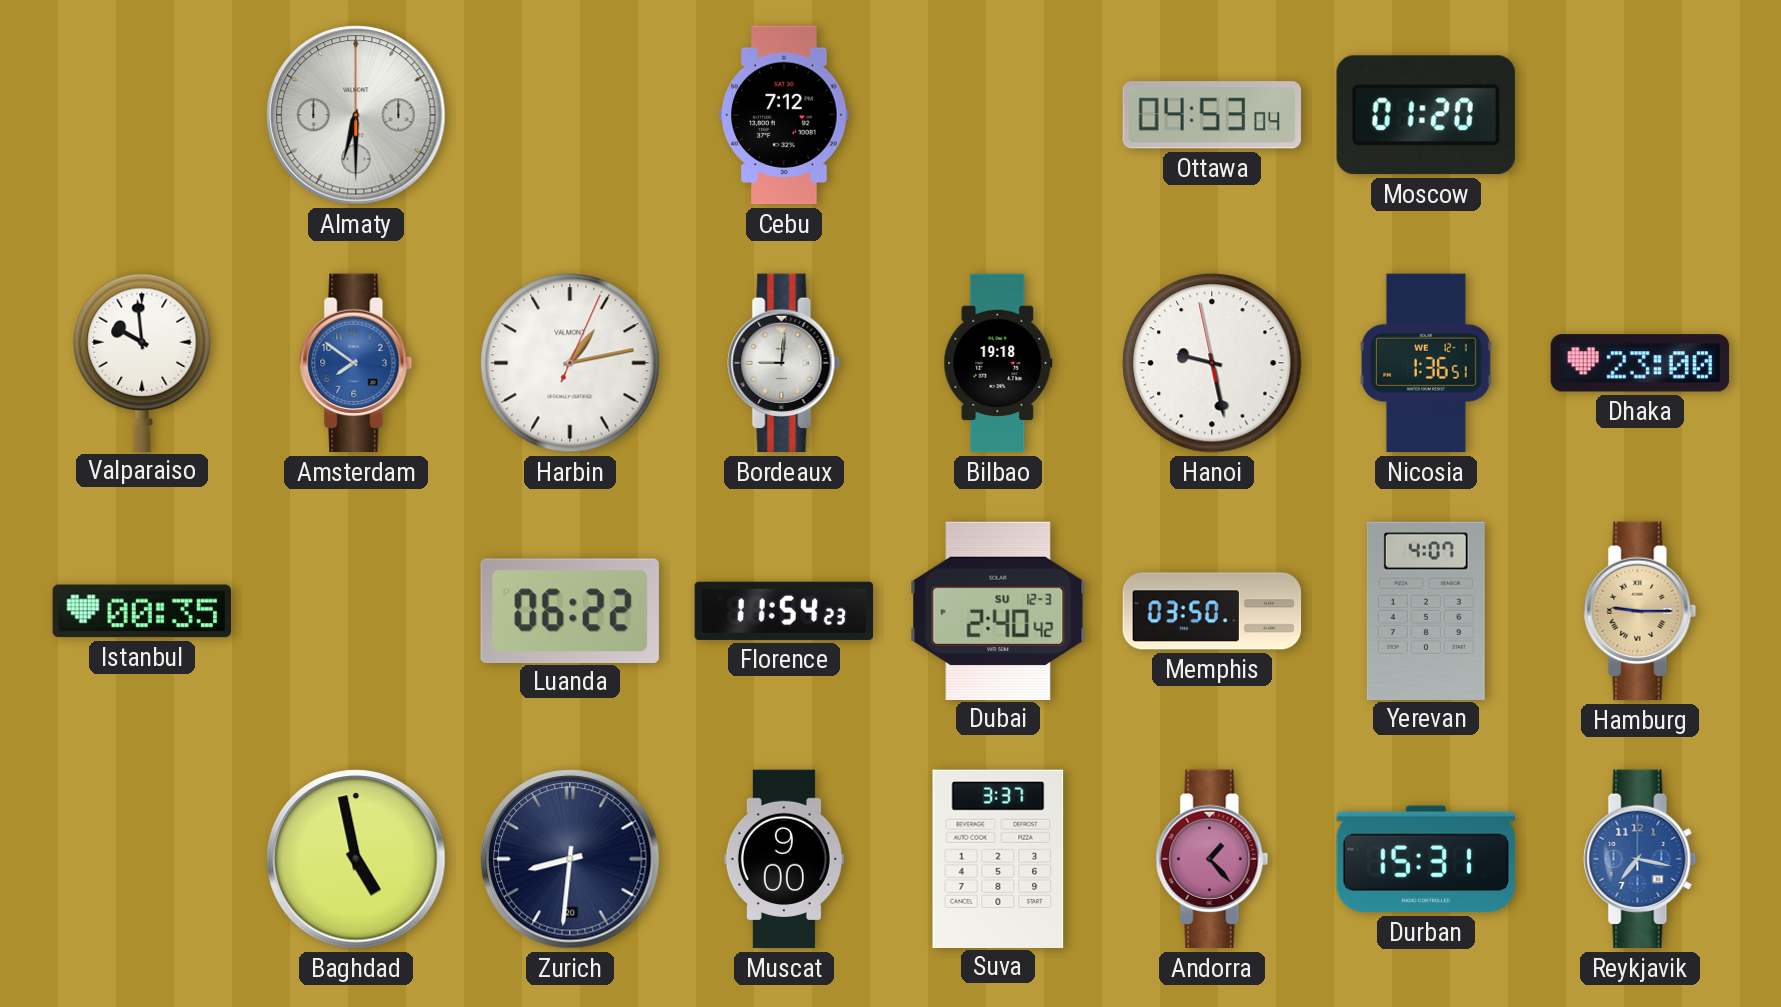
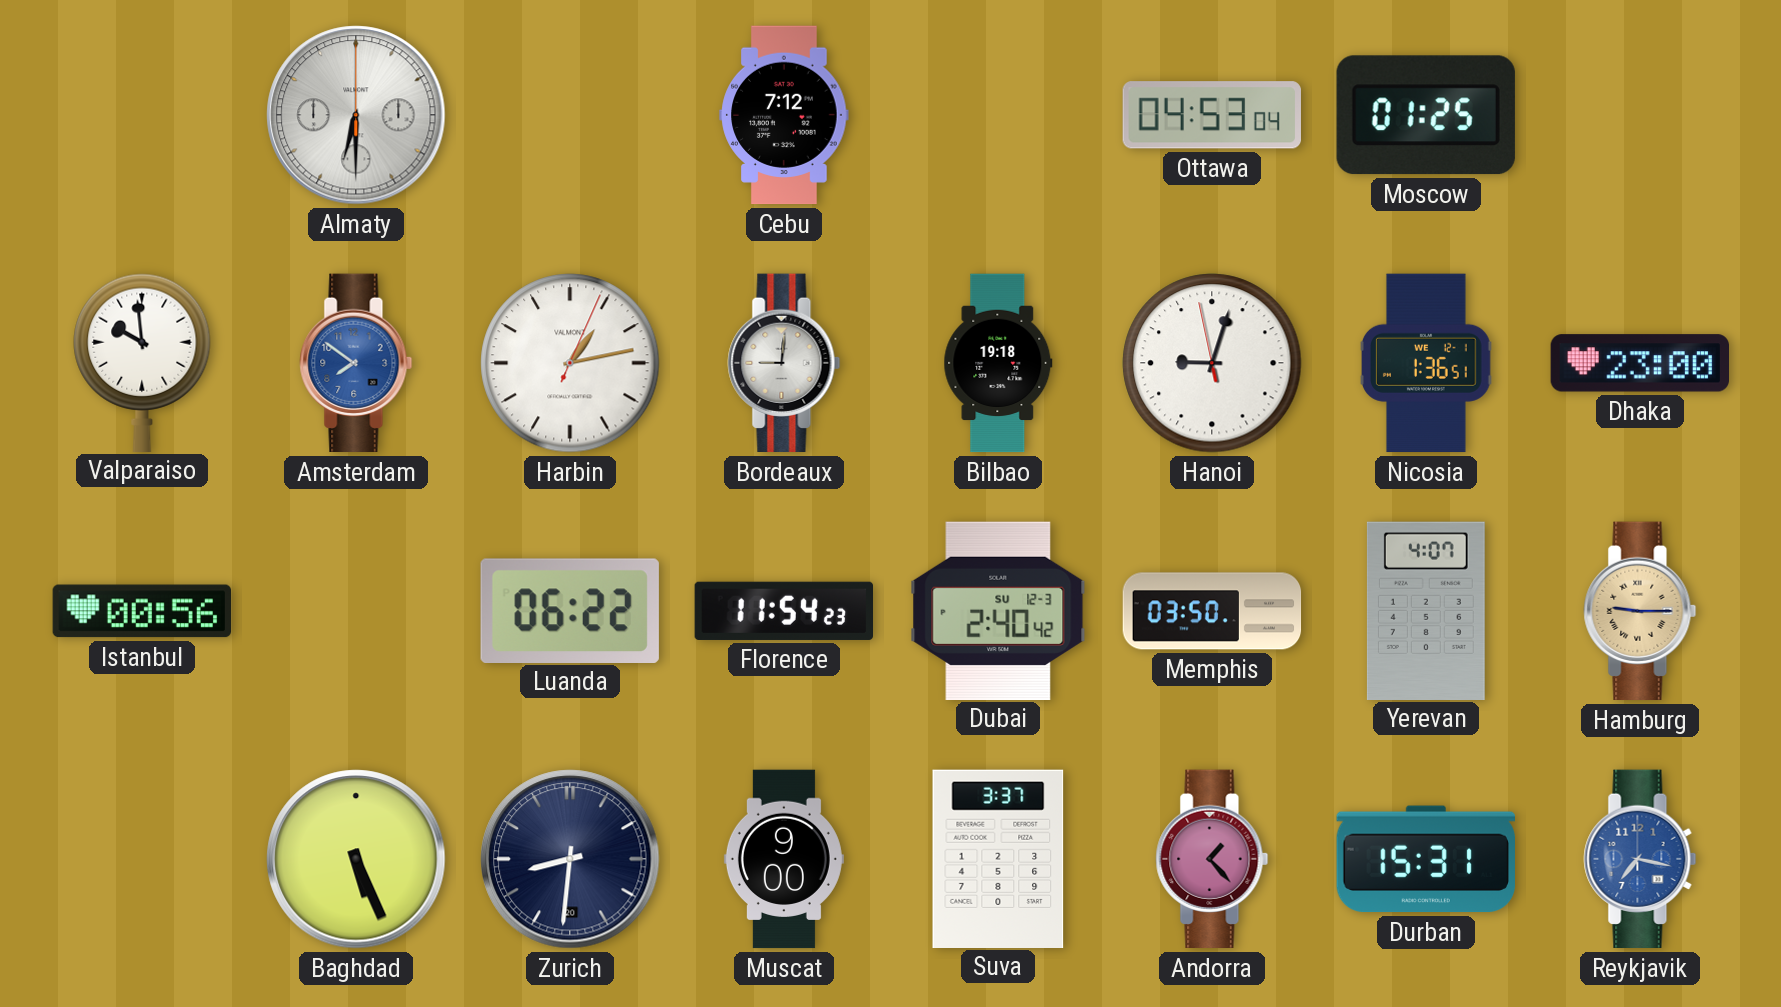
Moscow: 01:20 -> 01:25
Hanoi: 9:27 -> 9:02
Istanbul: 00:35 -> 00:56
Baghdad: 4:58 -> 5:26
